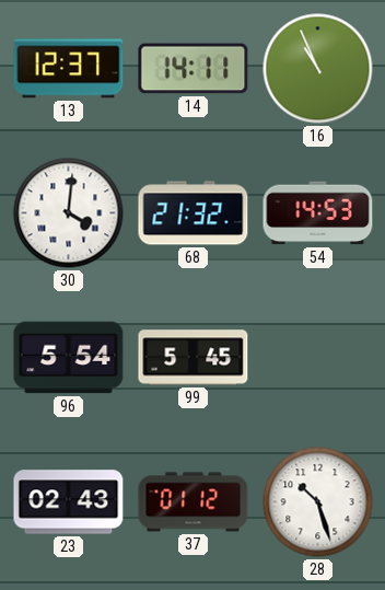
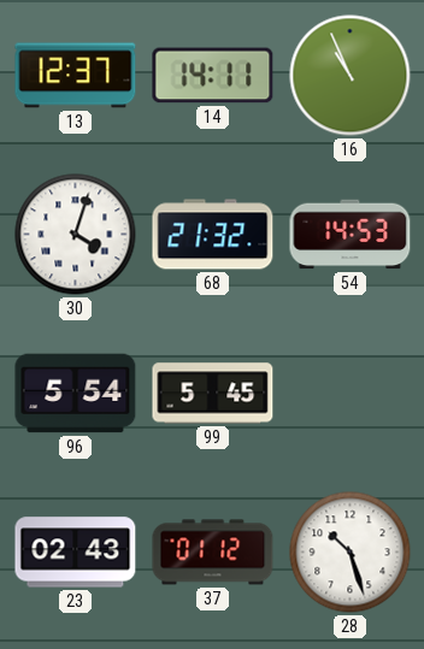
30: 4:01 -> 4:03
